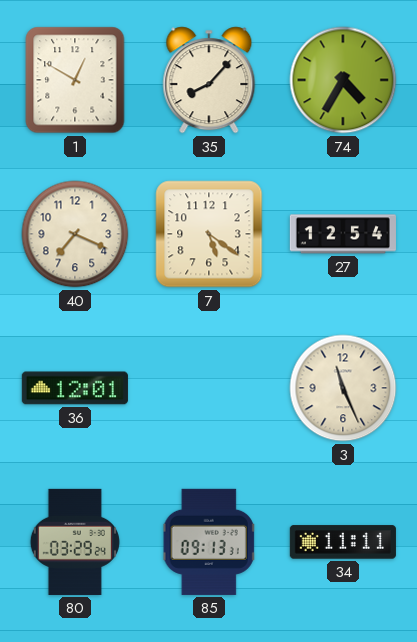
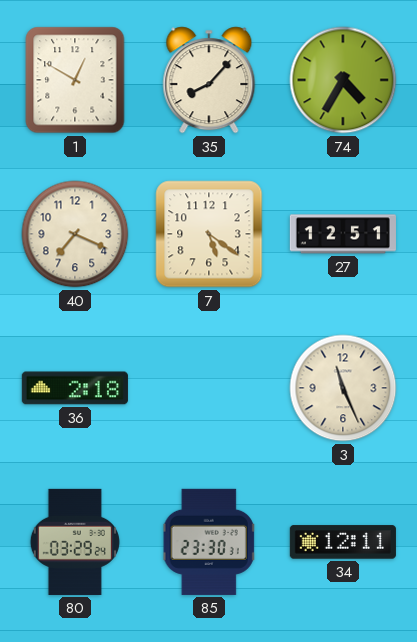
27: 12:54 -> 12:51
36: 12:01 -> 2:18
85: 09:13 -> 23:30
34: 11:11 -> 12:11
